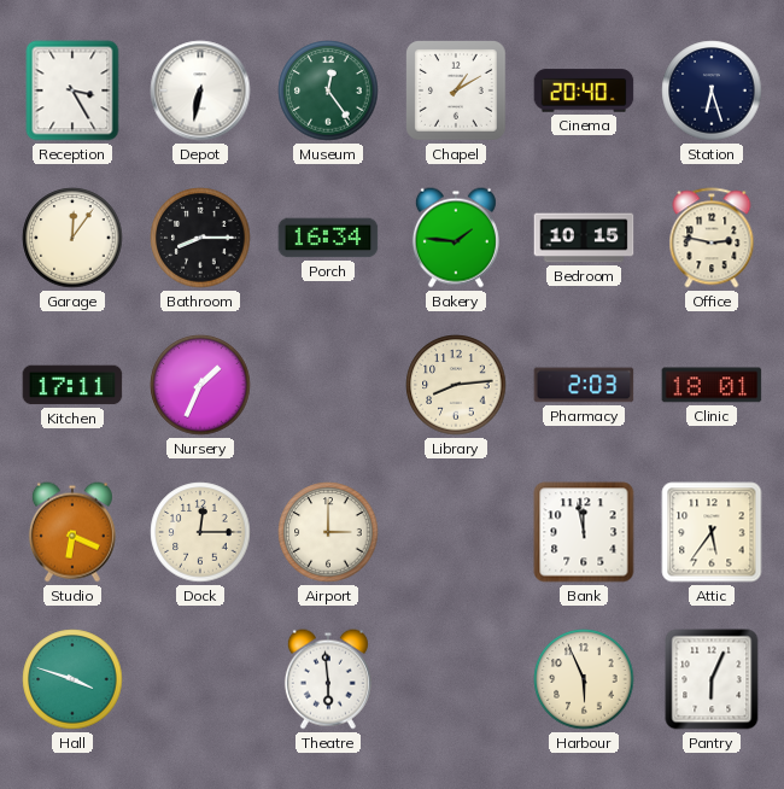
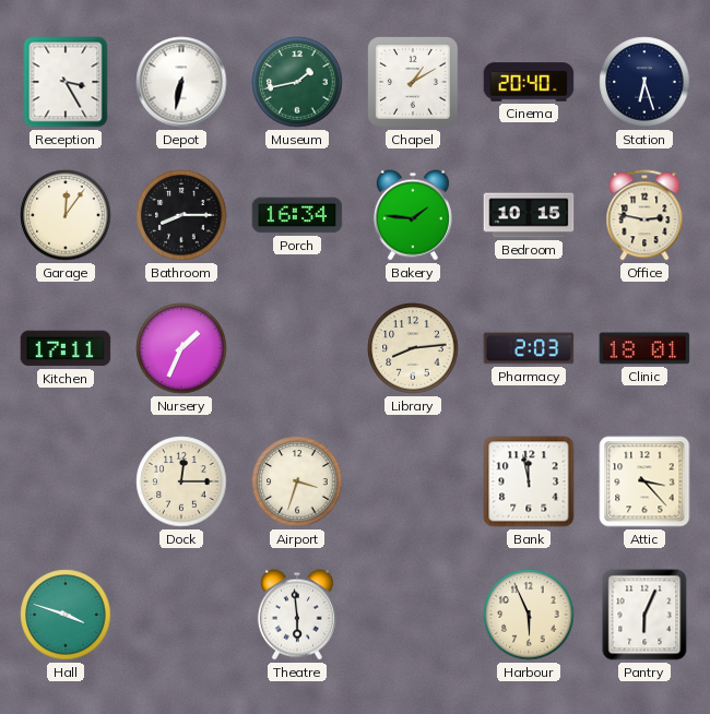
Museum: 12:24 -> 1:43
Studio: 6:19 -> none
Airport: 3:00 -> 3:33
Attic: 5:36 -> 3:23
